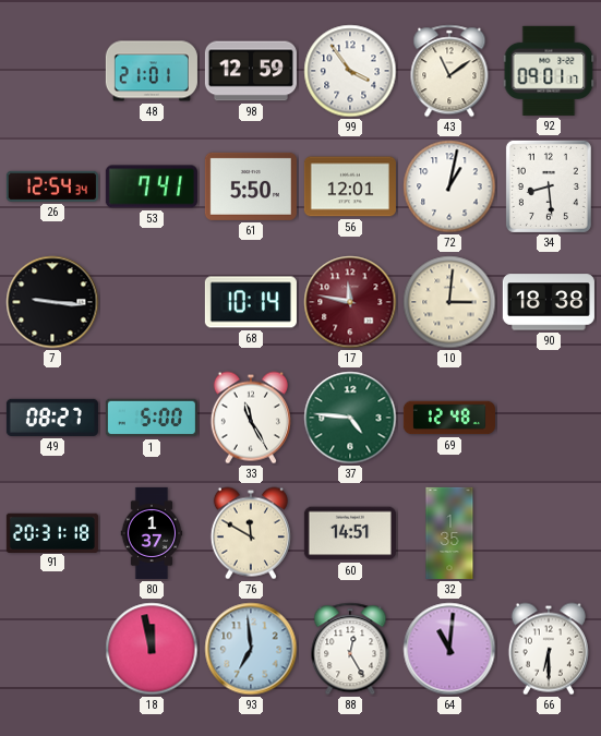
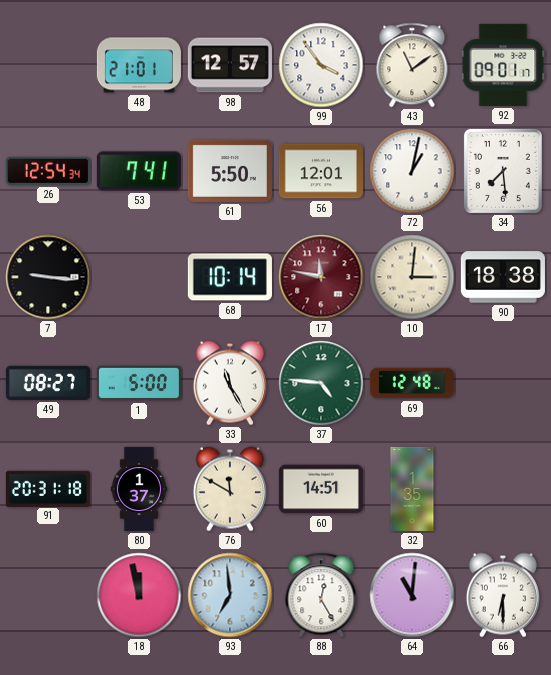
98: 12:59 -> 12:57
34: 8:29 -> 7:29
